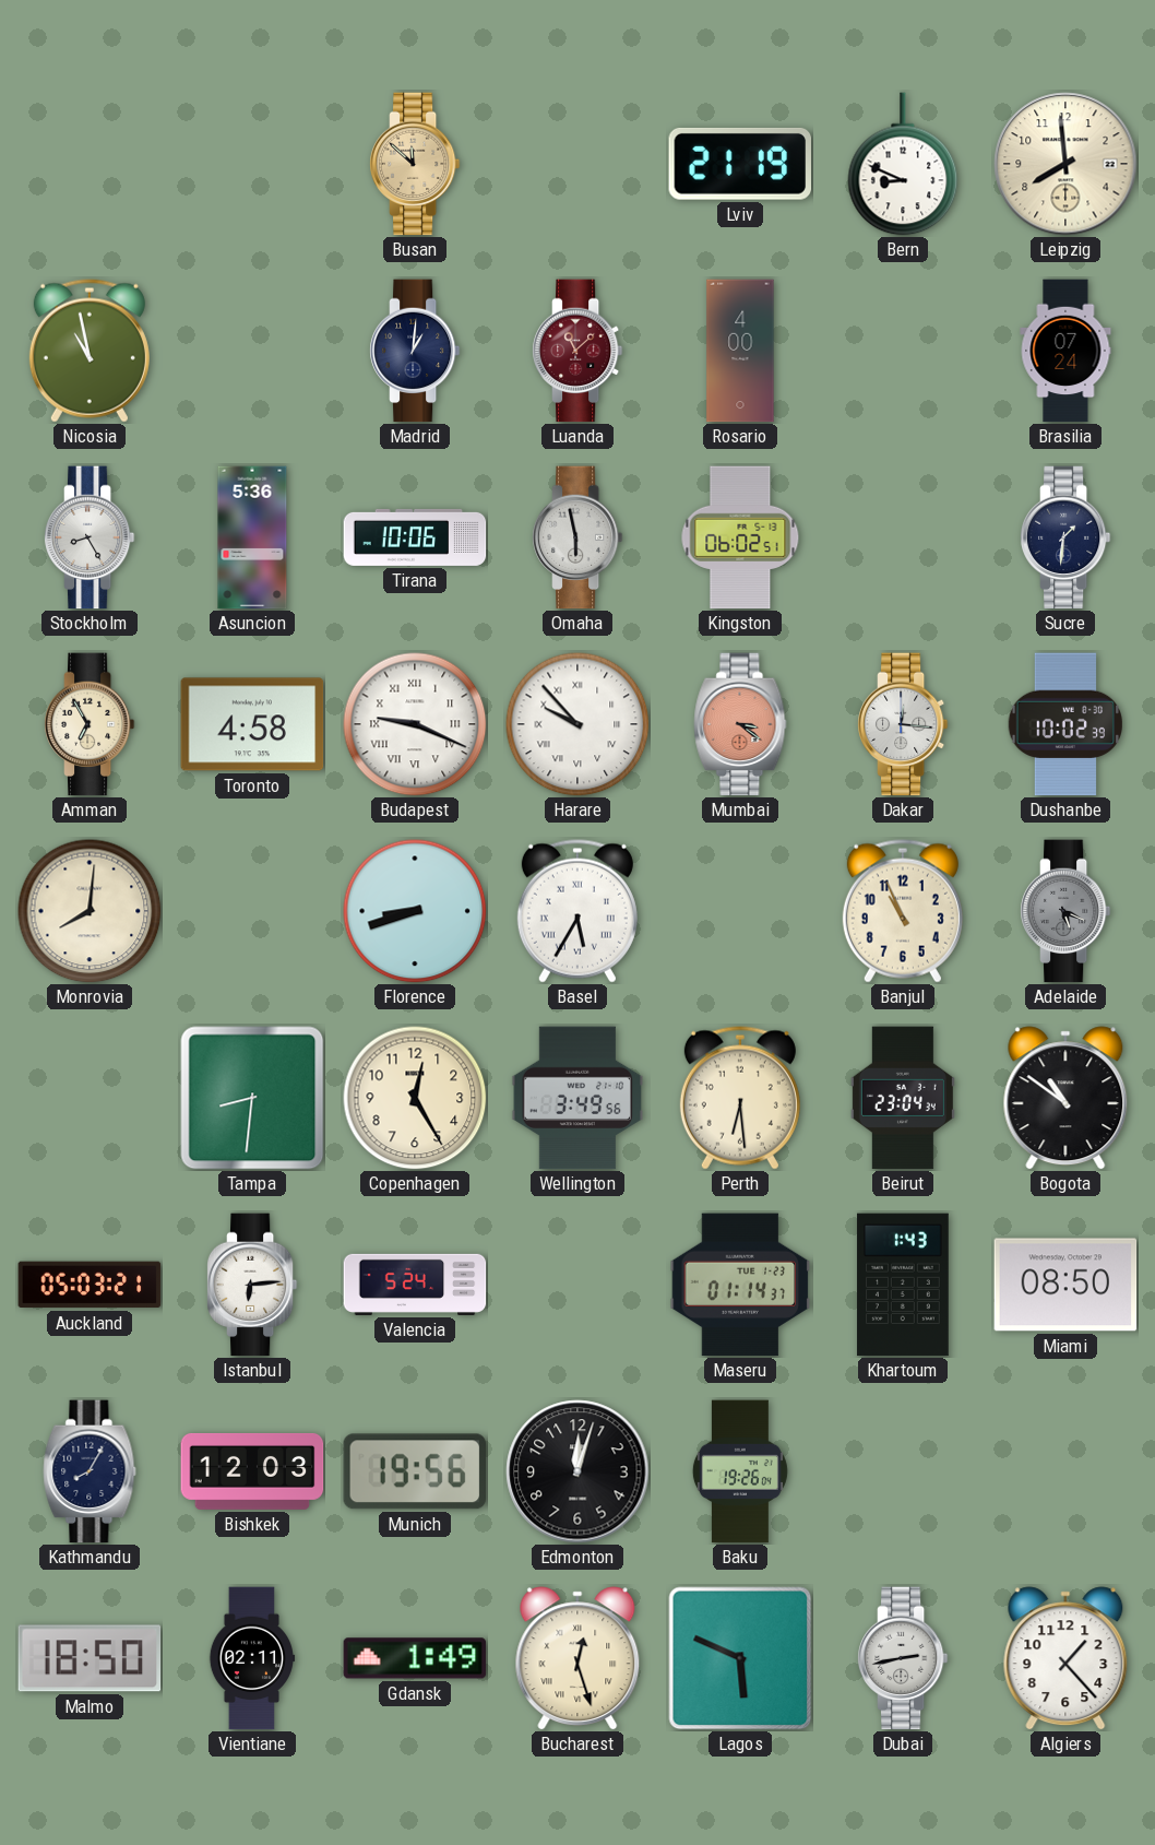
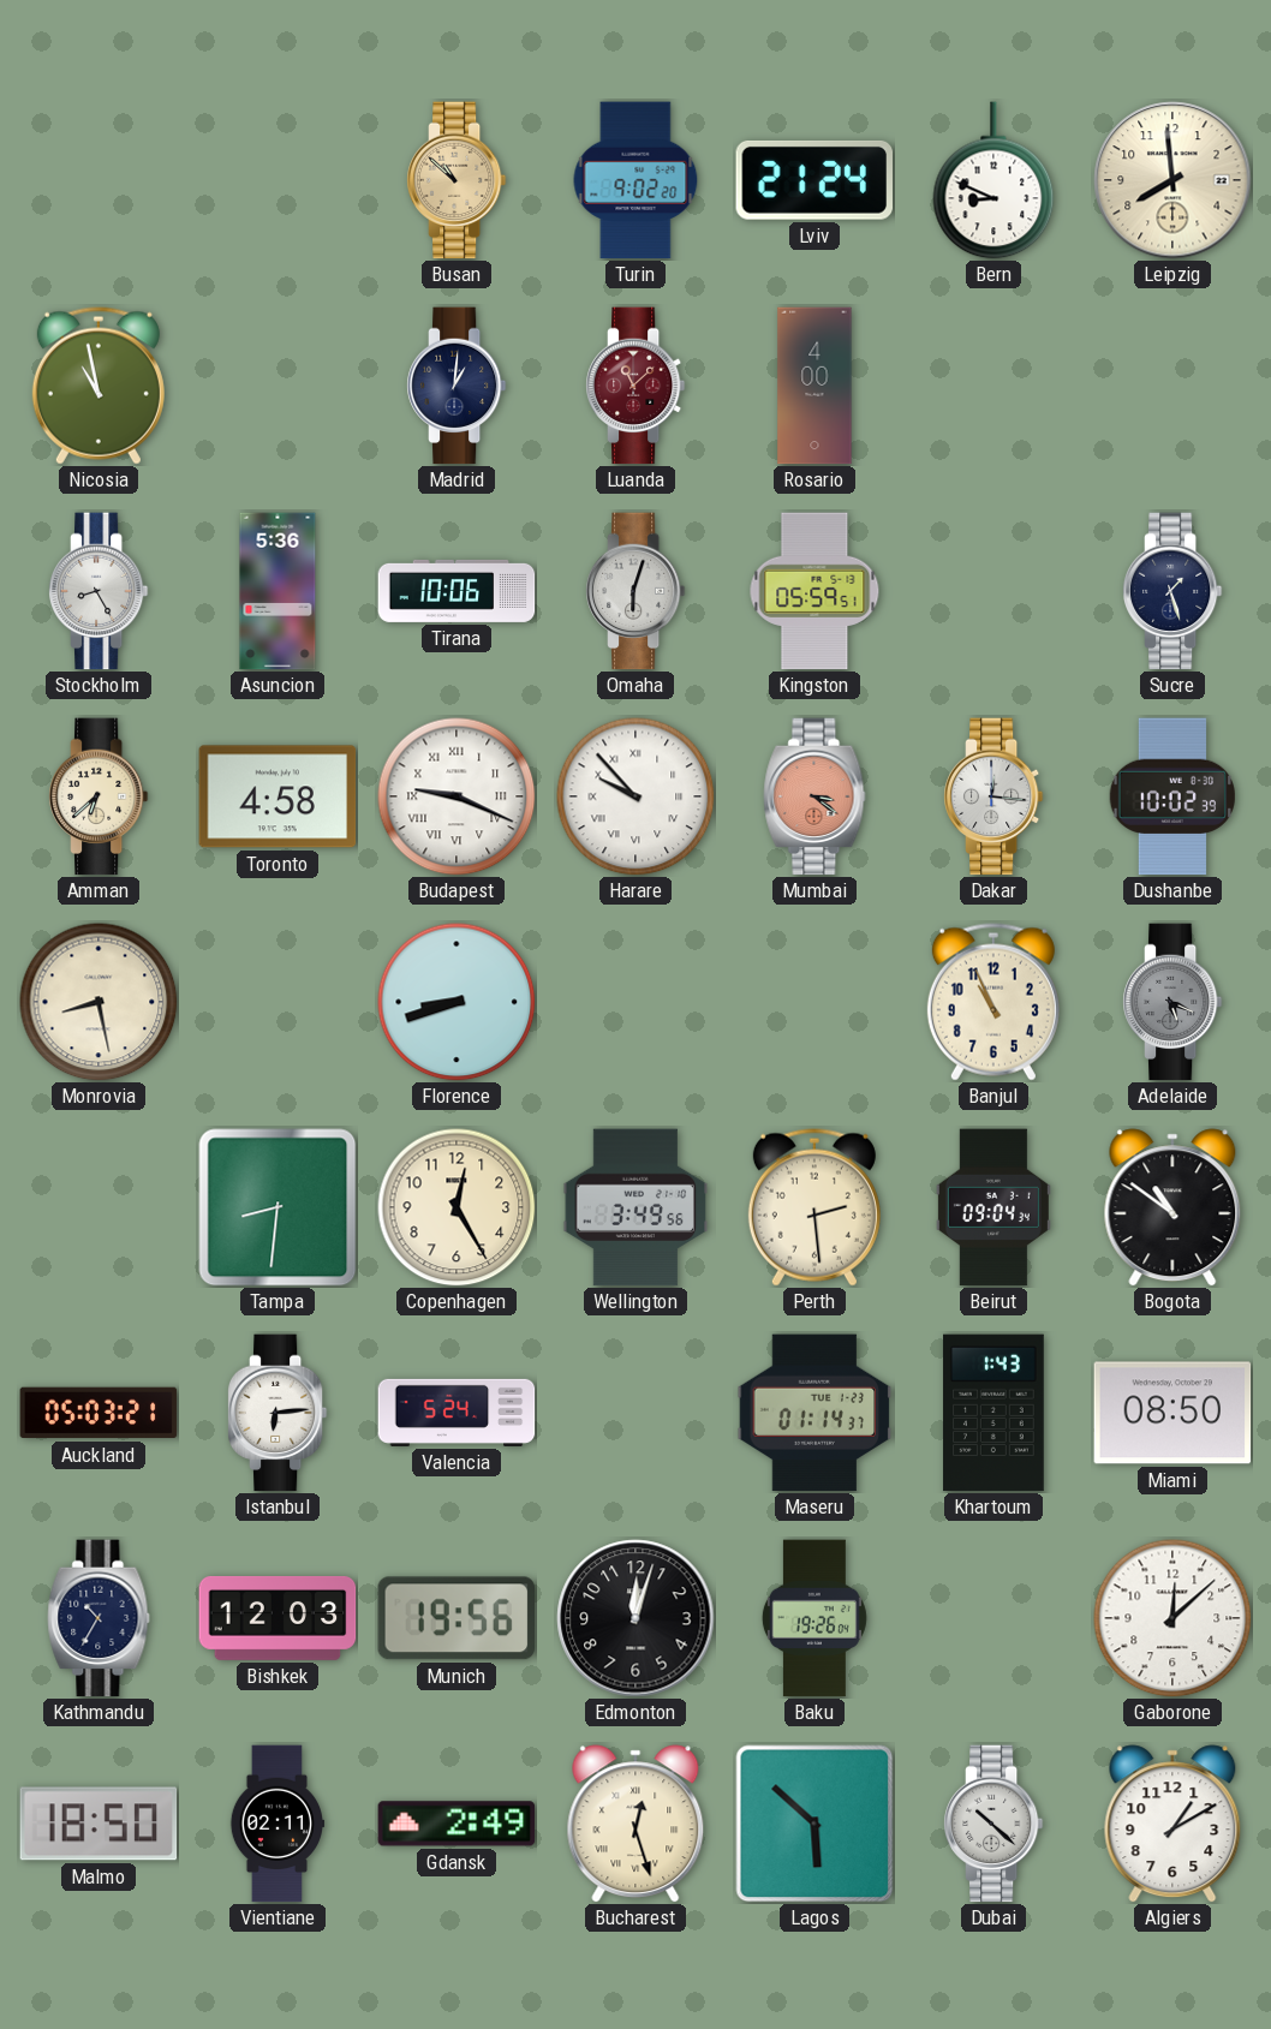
Busan: 11:52 -> 10:52
Turin: none -> 9:02
Lviv: 21:19 -> 21:24
Brasilia: 07:24 -> none
Omaha: 5:58 -> 6:03
Kingston: 06:02 -> 05:59
Sucre: 1:31 -> 1:27
Amman: 6:55 -> 6:38
Monrovia: 8:01 -> 8:28
Basel: 5:35 -> none
Perth: 6:29 -> 2:29
Beirut: 23:04 -> 09:04
Kathmandu: 8:05 -> 10:35
Gaborone: none -> 12:08
Gdansk: 1:49 -> 2:49
Lagos: 5:49 -> 5:52
Dubai: 2:43 -> 10:22
Algiers: 1:23 -> 1:10
